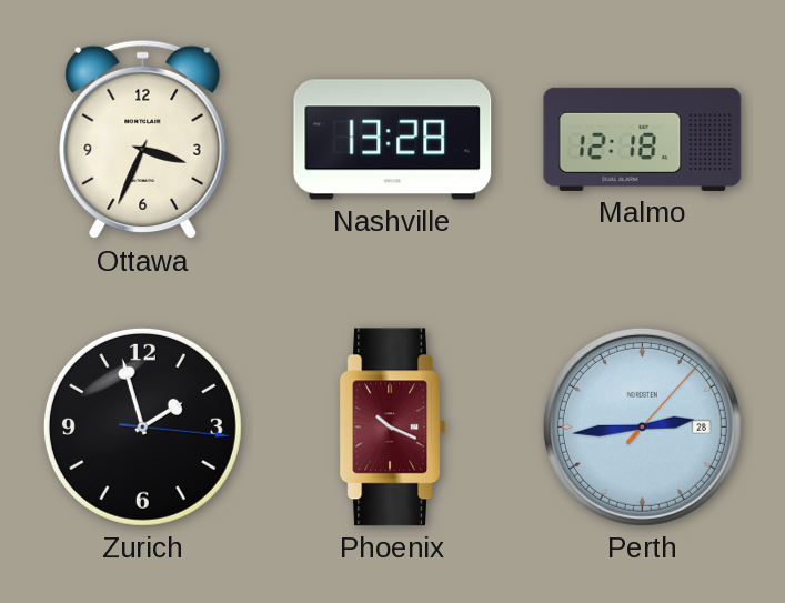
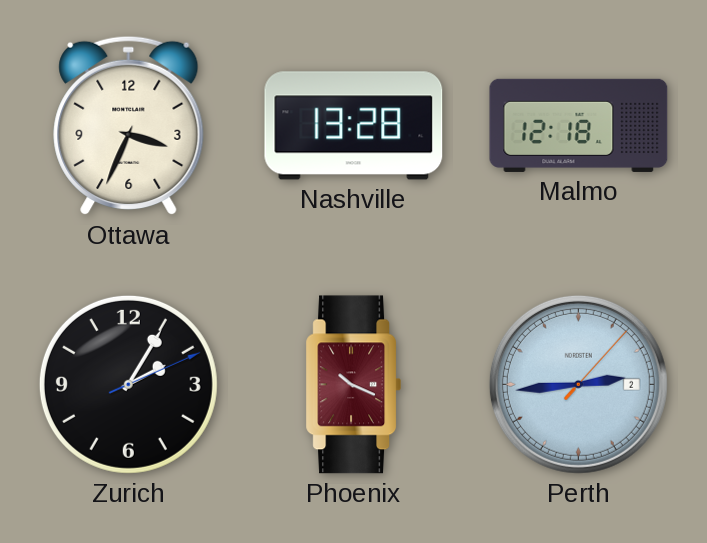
Zurich: 1:57 -> 2:05
Perth date: 28 -> 2
